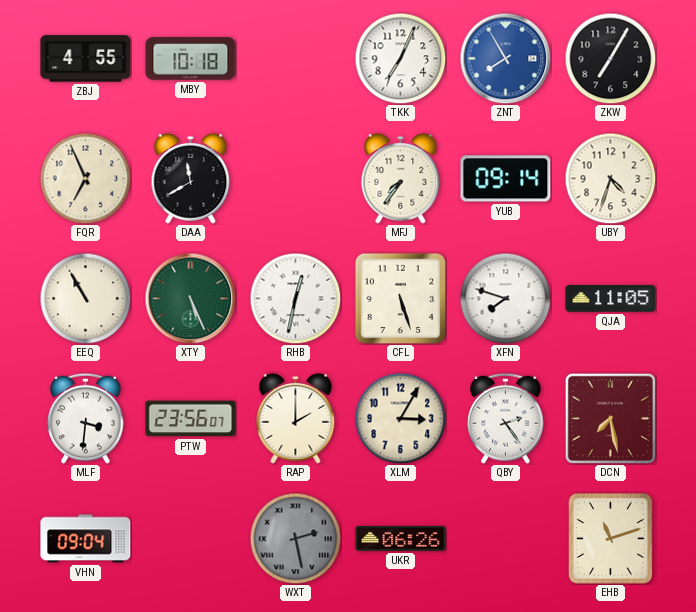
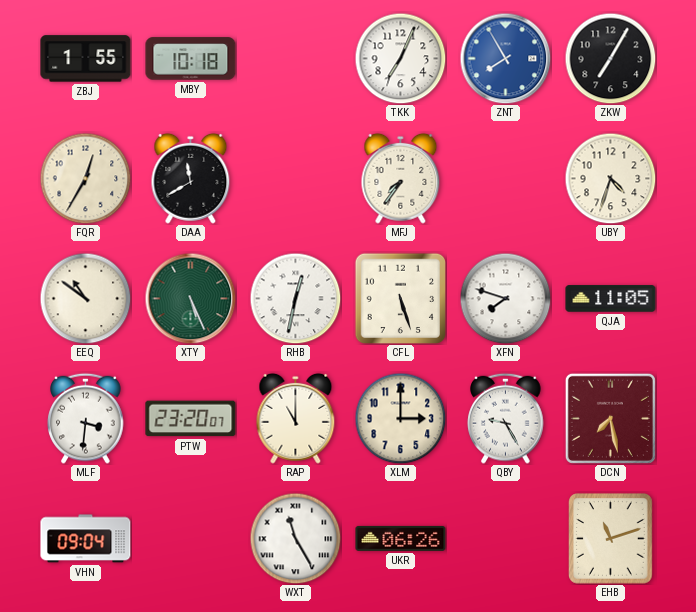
ZBJ: 4:55 -> 1:55
FQR: 6:56 -> 12:35
YUB: 09:14 -> none
EEQ: 10:55 -> 10:51
PTW: 23:56 -> 23:20
RAP: 2:00 -> 11:00
XLM: 3:05 -> 3:00
QBY: 2:24 -> 9:25
WXT: 2:28 -> 11:25
WXT dial: grey -> white
